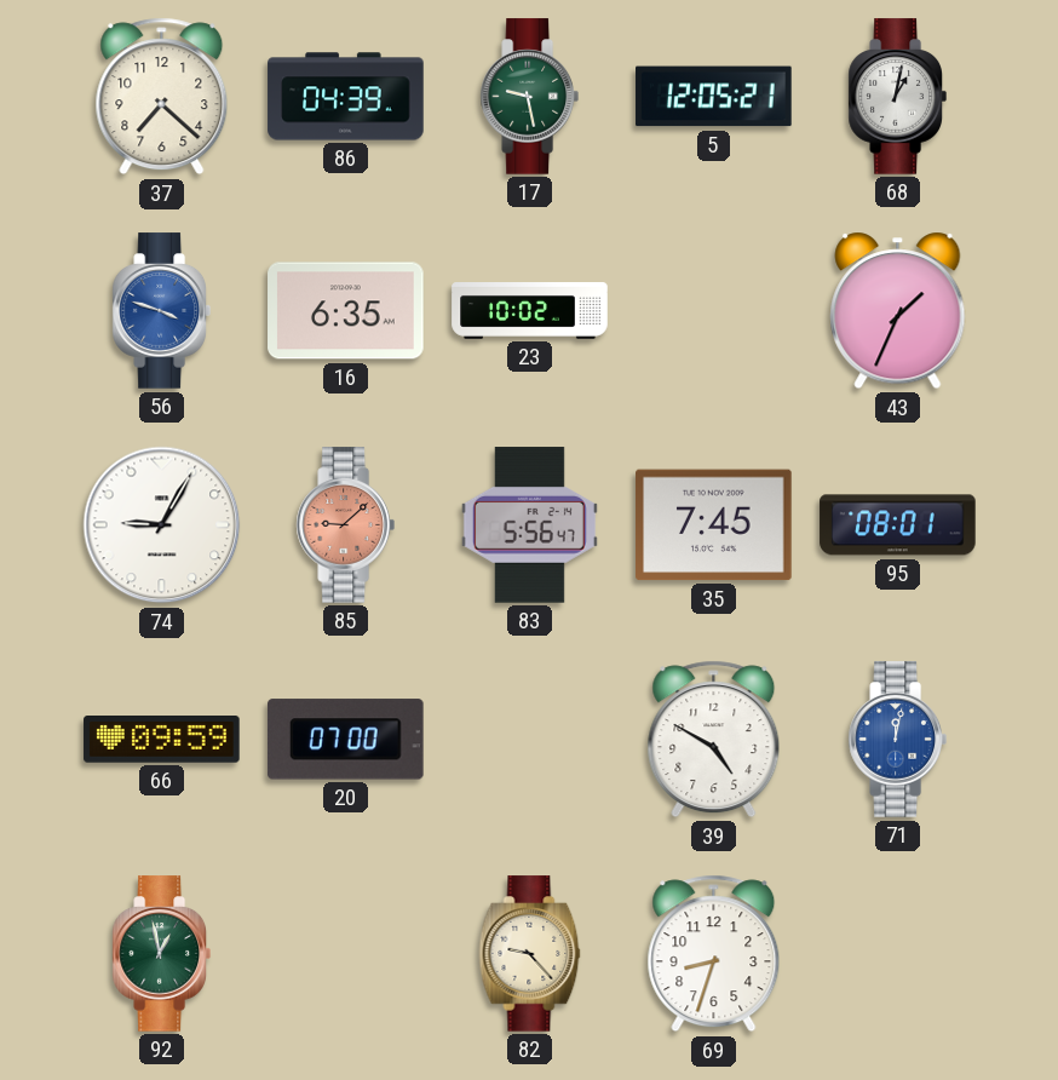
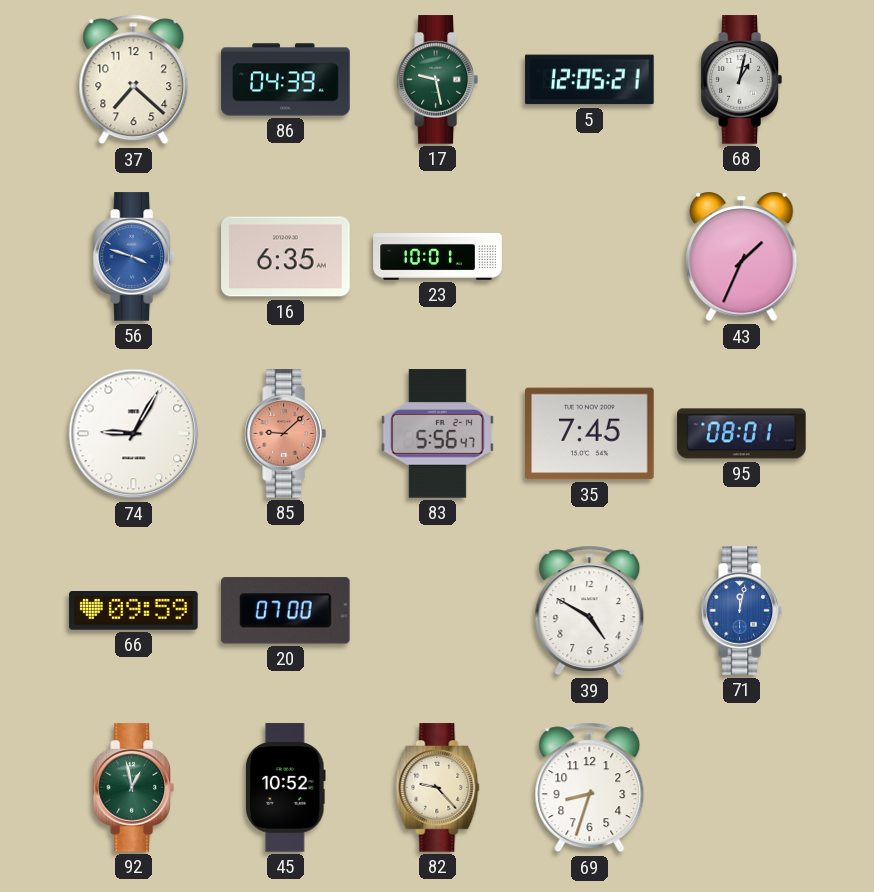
23: 10:02 -> 10:01
45: none -> 10:52
